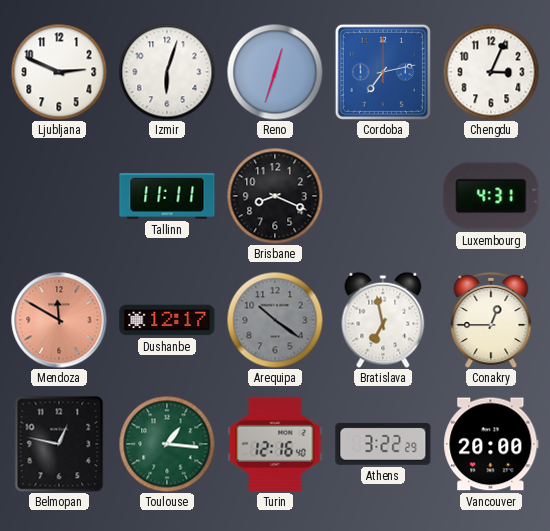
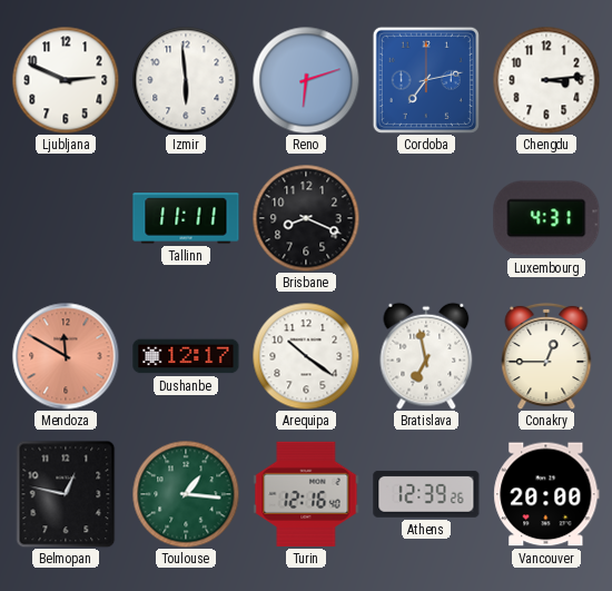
Izmir: 6:03 -> 5:59
Reno: 12:33 -> 6:12
Chengdu: 3:04 -> 3:14
Arequipa dial: grey -> white
Athens: 3:22 -> 12:39
